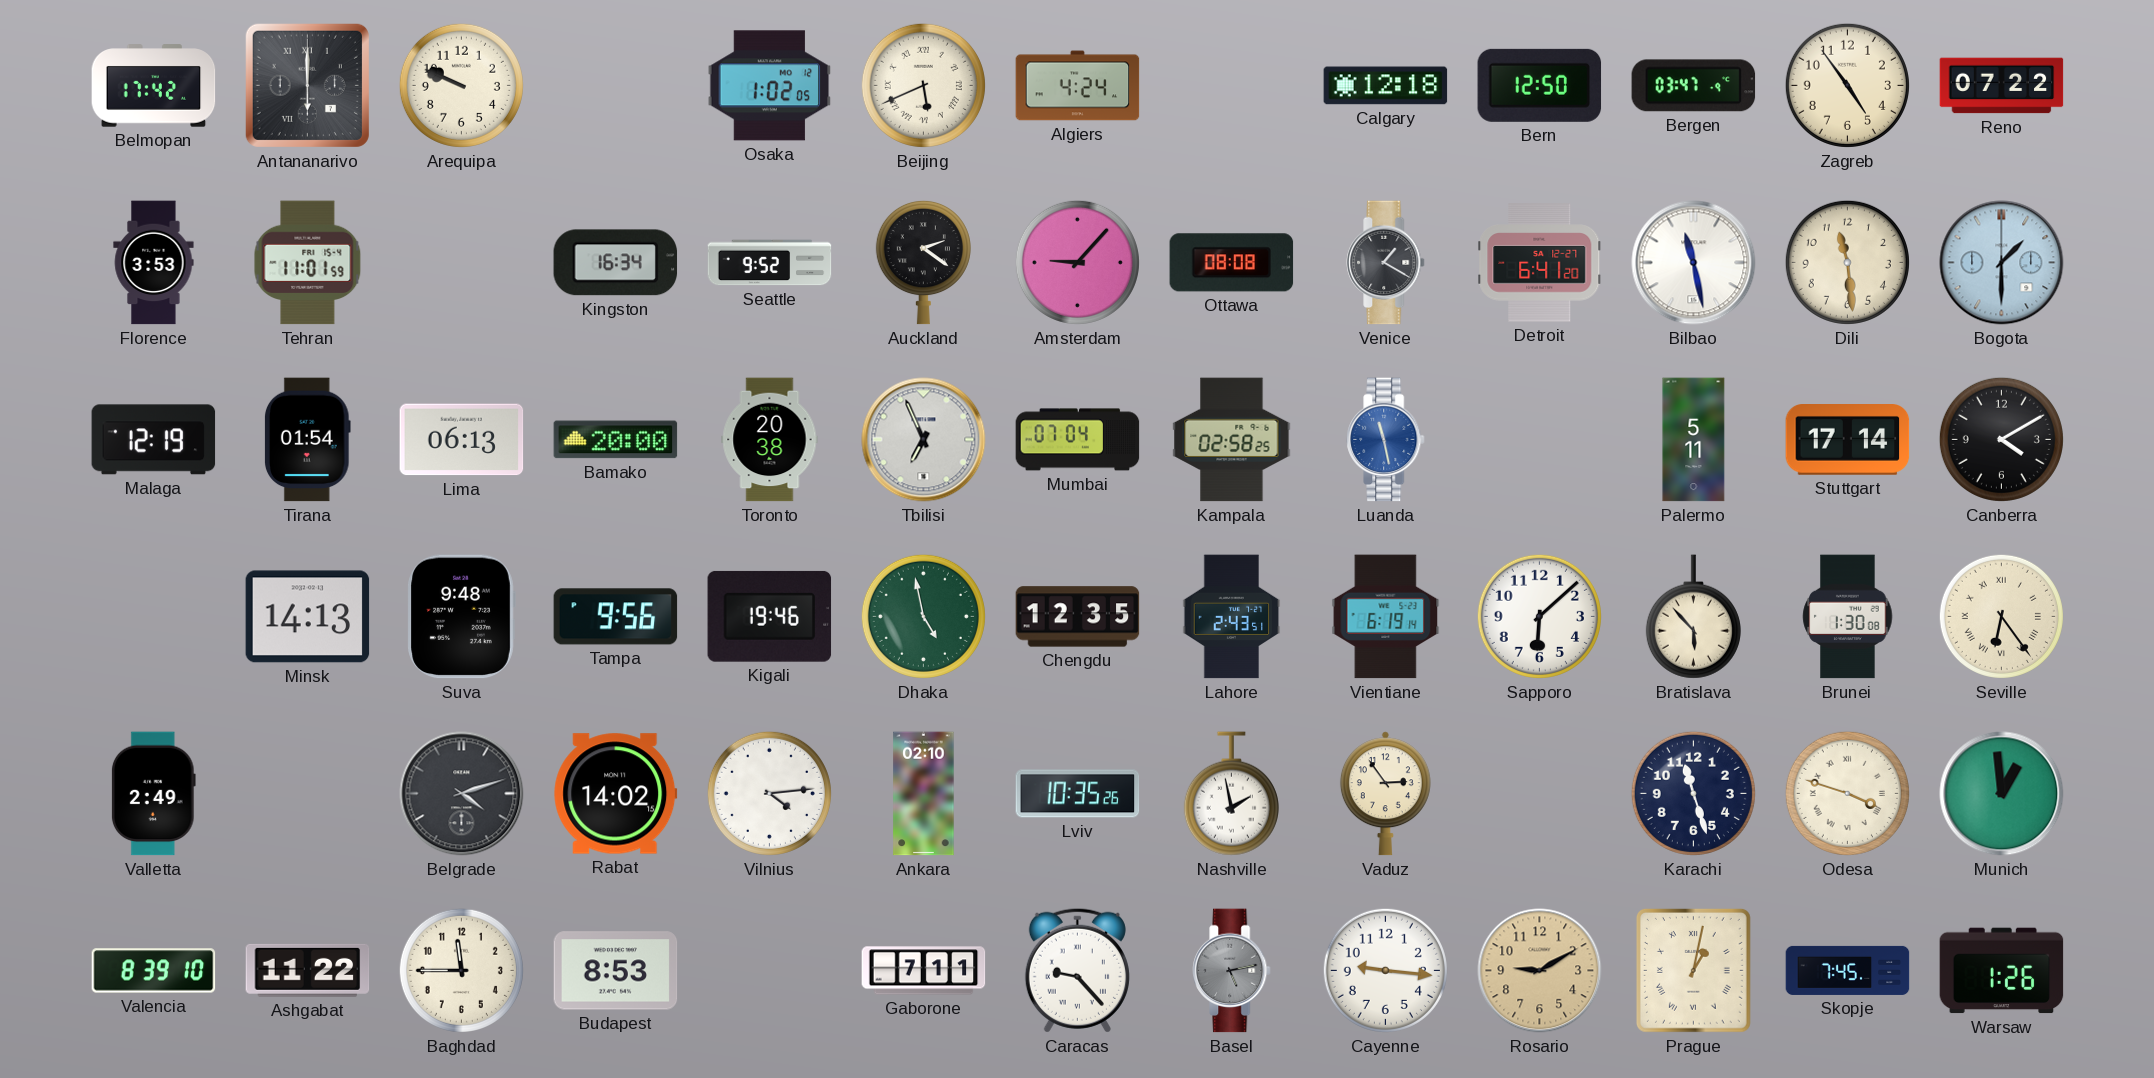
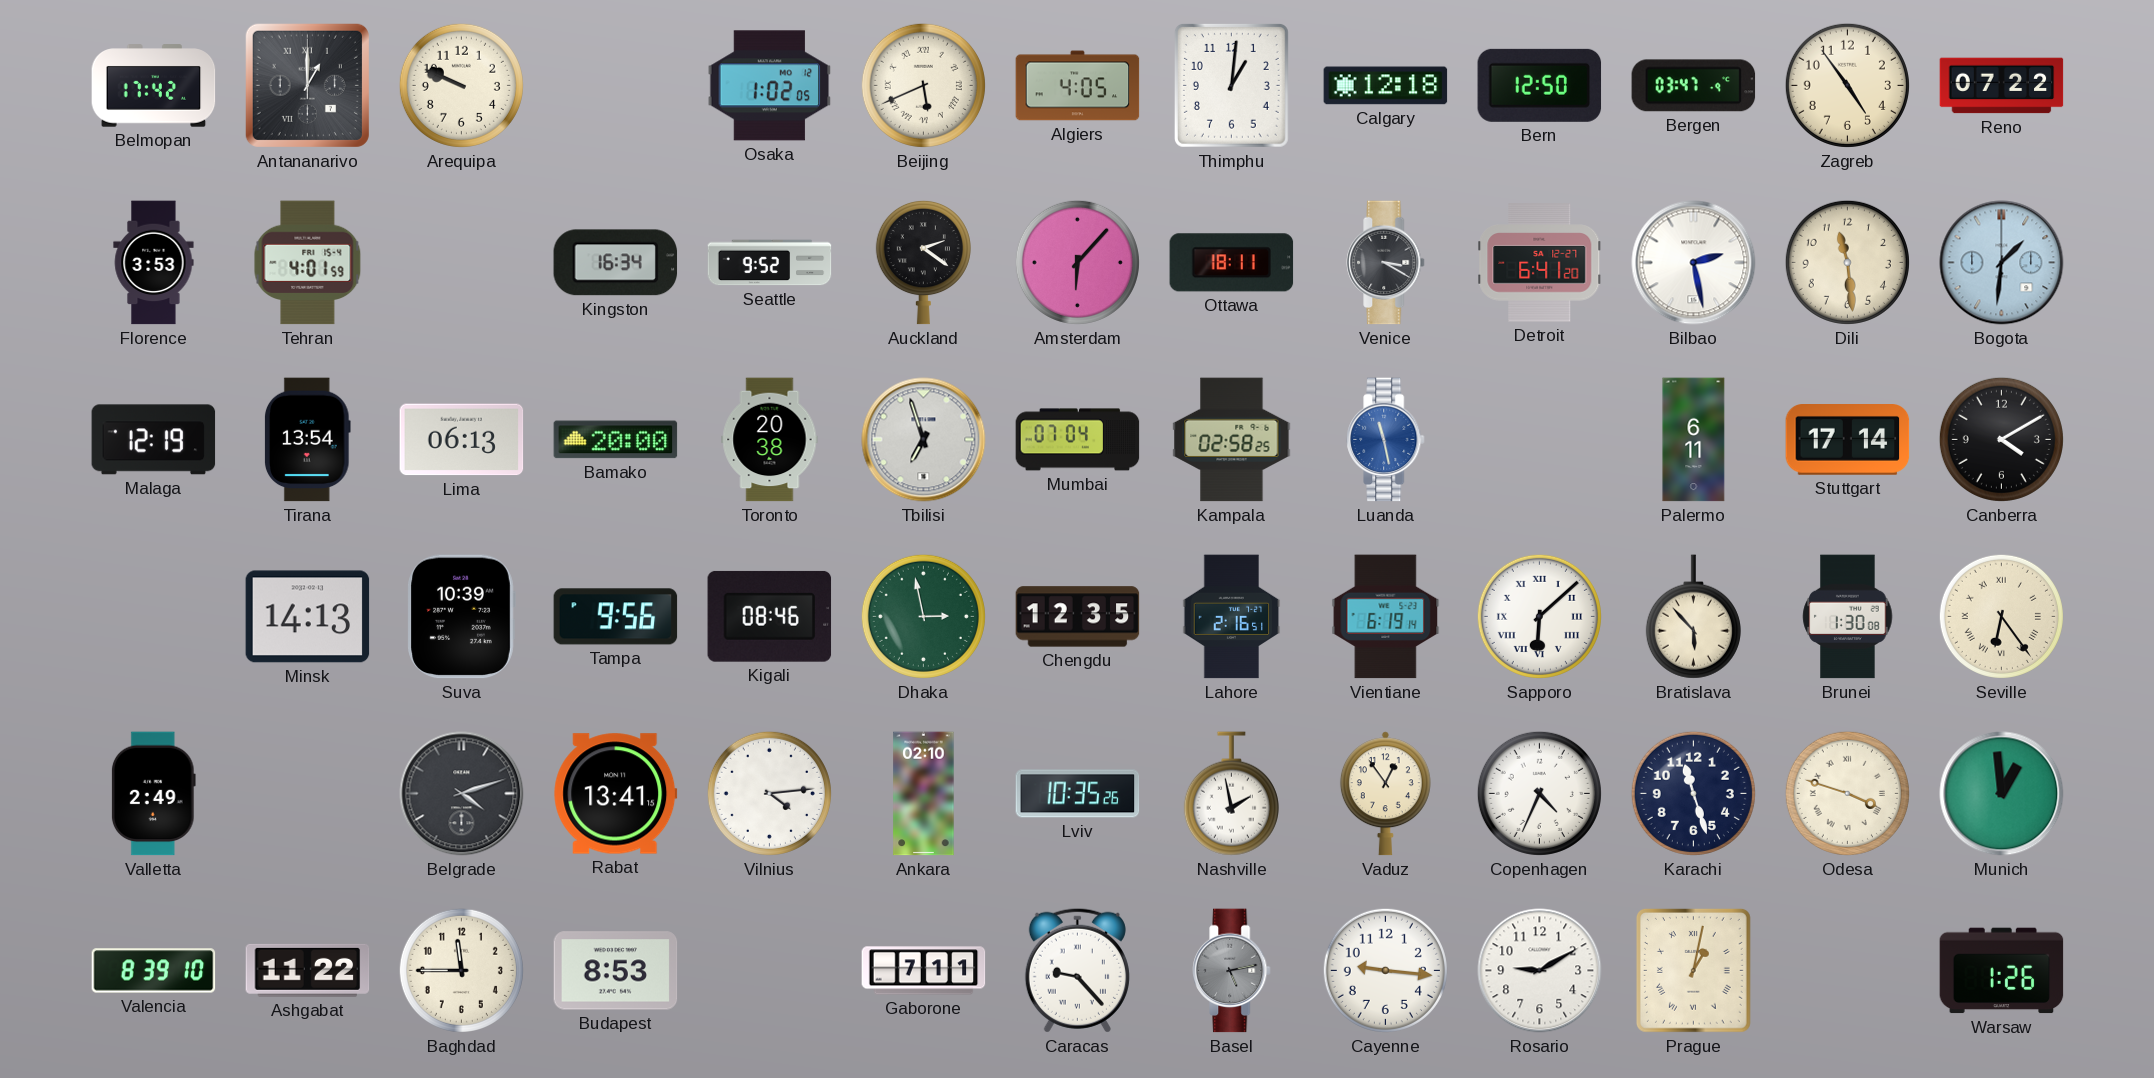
Antananarivo: 6:00 -> 1:00
Algiers: 4:24 -> 4:05
Thimphu: none -> 1:01
Tehran: 11:01 -> 4:01
Amsterdam: 9:07 -> 6:07
Ottawa: 08:08 -> 18:11
Venice: 1:20 -> 3:20
Bilbao: 11:28 -> 2:28
Bogota: 1:30 -> 1:31
Tirana: 01:54 -> 13:54
Tbilisi: 6:56 -> 6:57
Palermo: 5:11 -> 6:11
Suva: 9:48 -> 10:39
Kigali: 19:46 -> 08:46
Dhaka: 4:58 -> 2:58
Lahore: 2:43 -> 2:16
Sapporo numerals: Arabic -> Roman
Rabat: 14:02 -> 13:41
Vaduz: 2:54 -> 12:54
Copenhagen: none -> 4:34
Rosario dial: champagne -> white
Skopje: 7:45 -> none
